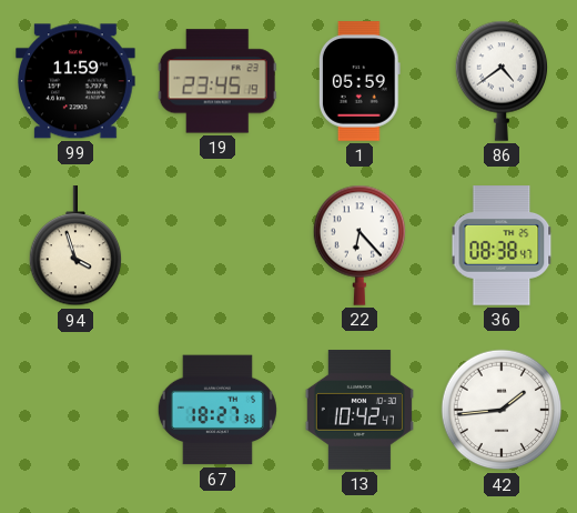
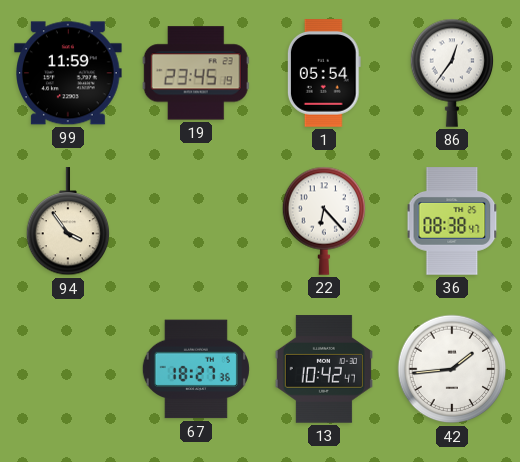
1: 05:59 -> 05:54
86: 4:39 -> 12:36
94: 3:57 -> 3:54
